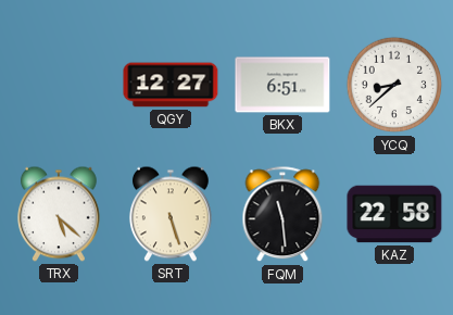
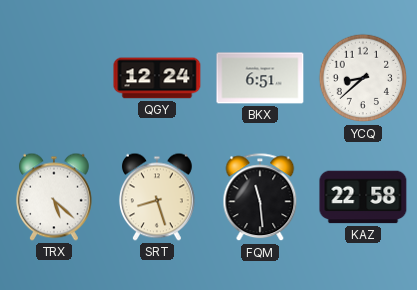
QGY: 12:27 -> 12:24
SRT: 5:27 -> 8:27
